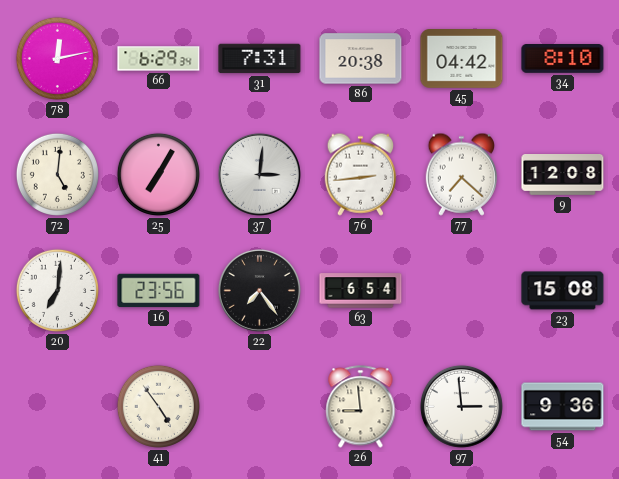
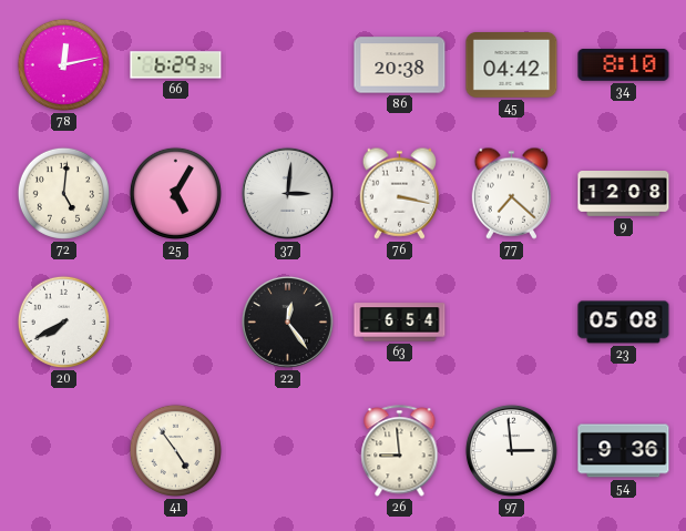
31: 7:31 -> none
25: 7:05 -> 5:05
76: 2:44 -> 3:17
20: 7:01 -> 7:40
16: 23:56 -> none
22: 7:24 -> 12:24
23: 15:08 -> 05:08
